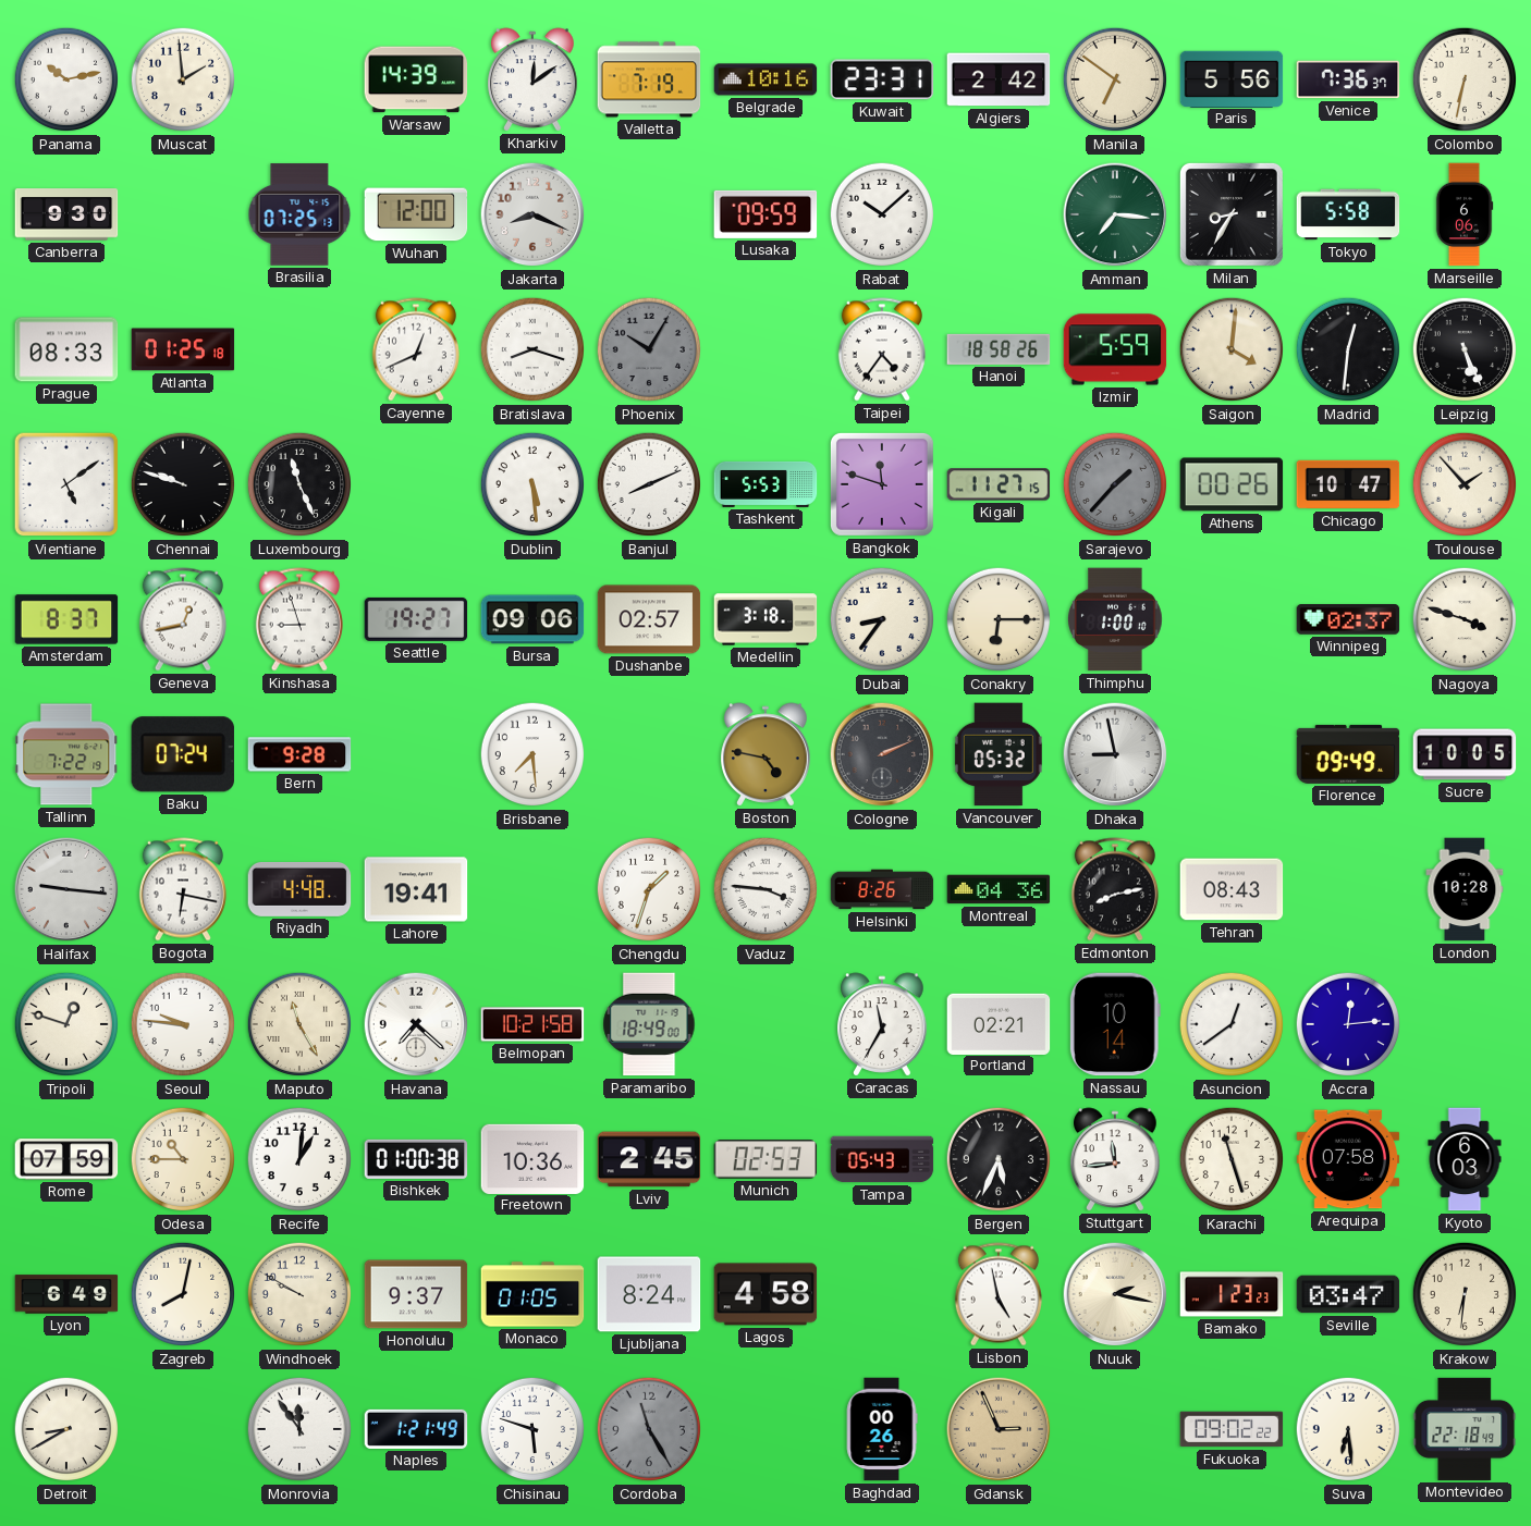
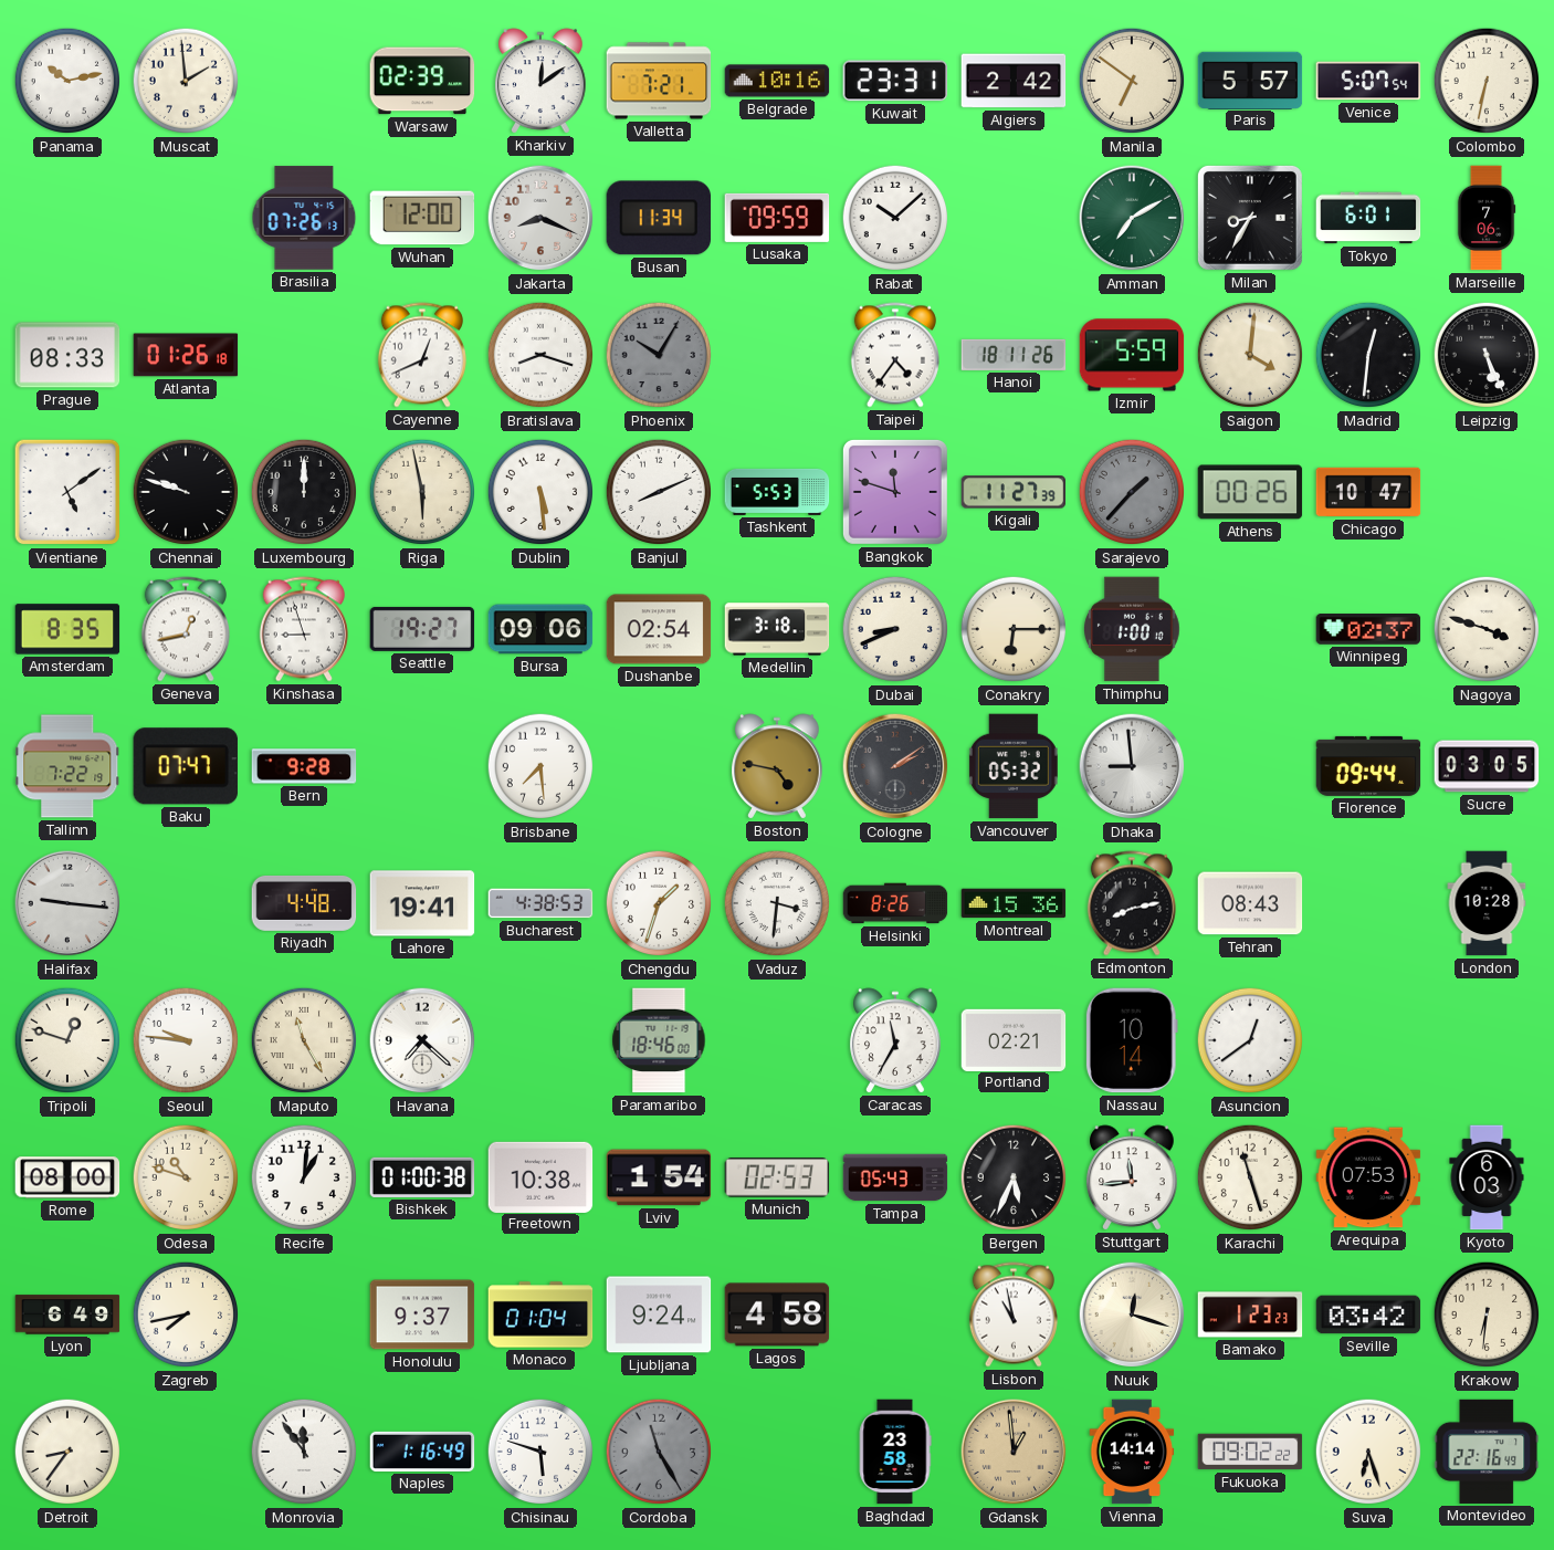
Warsaw: 14:39 -> 02:39
Valletta: 7:19 -> 7:21
Paris: 5:56 -> 5:57
Venice: 7:36 -> 5:07
Canberra: 9:30 -> none
Brasilia: 07:25 -> 07:26
Busan: none -> 11:34
Amman: 7:16 -> 7:10
Tokyo: 5:58 -> 6:01
Marseille: 6:06 -> 7:06
Atlanta: 01:25 -> 01:26
Hanoi: 18:58 -> 18:11
Luxembourg: 11:26 -> 12:00
Riga: none -> 5:58
Kigali: 11:27:15 -> 11:27:39
Toulouse: 1:53 -> none
Amsterdam: 8:37 -> 8:35
Dushanbe: 02:57 -> 02:54
Dubai: 8:36 -> 8:41
Baku: 07:24 -> 07:47
Cologne: 2:11 -> 2:09
Dhaka: 8:58 -> 8:59
Florence: 09:49 -> 09:44
Sucre: 10:05 -> 03:05
Bogota: 6:17 -> none
Bucharest: none -> 4:38
Vaduz: 3:46 -> 3:31
Montreal: 04:36 -> 15:36
Belmopan: 10:21 -> none
Paramaribo: 18:49 -> 18:46
Accra: 12:14 -> none
Rome: 07:59 -> 08:00
Odesa: 10:45 -> 10:48
Freetown: 10:36 -> 10:38
Lviv: 2:45 -> 1:54
Arequipa: 07:58 -> 07:53
Zagreb: 8:02 -> 7:43
Windhoek: 9:50 -> none
Monaco: 01:05 -> 01:04
Ljubljana: 8:24 -> 9:24
Lisbon: 4:58 -> 10:58
Nuuk: 2:17 -> 12:18
Seville: 03:47 -> 03:42
Detroit: 8:40 -> 8:36
Naples: 1:21 -> 1:16
Baghdad: 00:26 -> 23:58
Gdansk: 2:56 -> 12:59
Vienna: none -> 14:14
Suva: 6:29 -> 6:27
Montevideo: 22:18 -> 22:16
